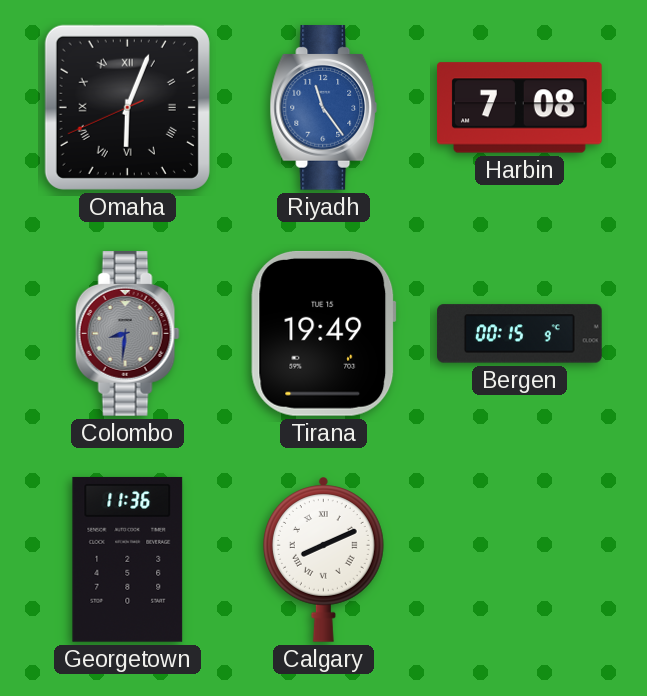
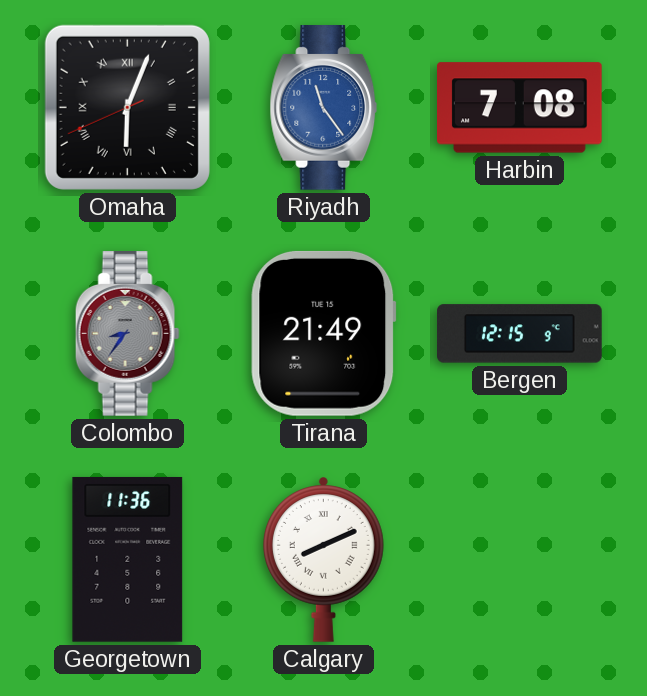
Colombo: 8:31 -> 8:36
Tirana: 19:49 -> 21:49
Bergen: 00:15 -> 12:15
